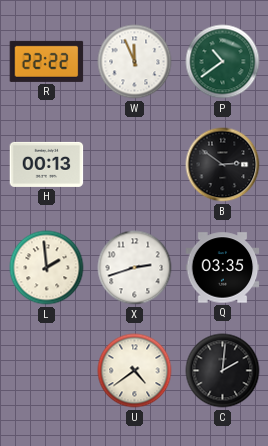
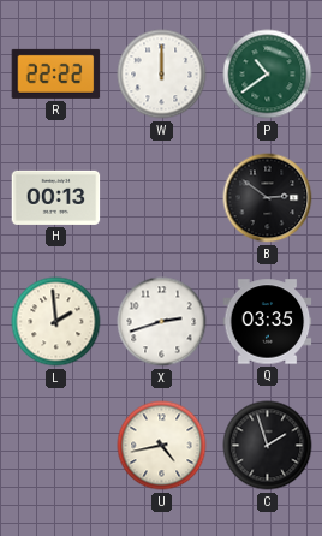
W: 11:56 -> 12:00
U: 4:39 -> 4:43
C: 2:01 -> 1:57
